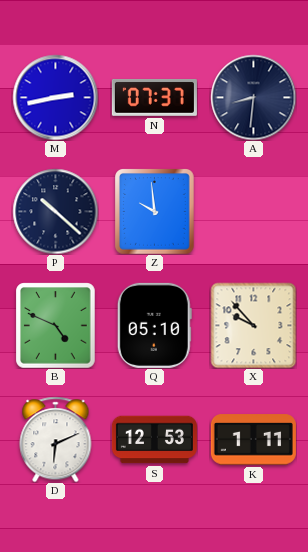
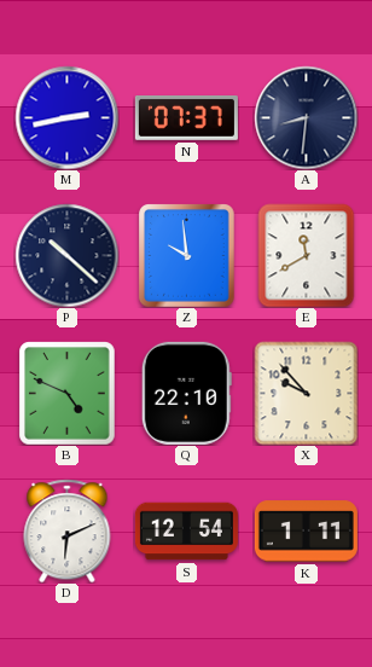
E: none -> 11:40
Q: 05:10 -> 22:10
S: 12:53 -> 12:54
